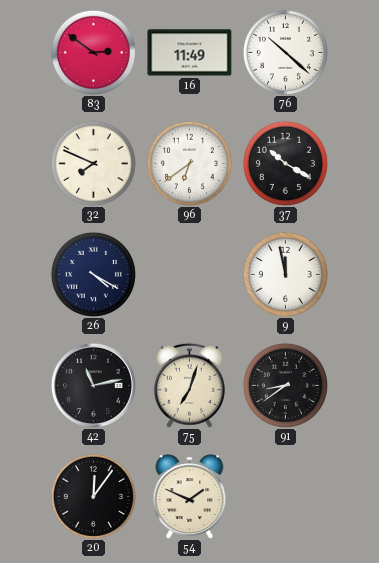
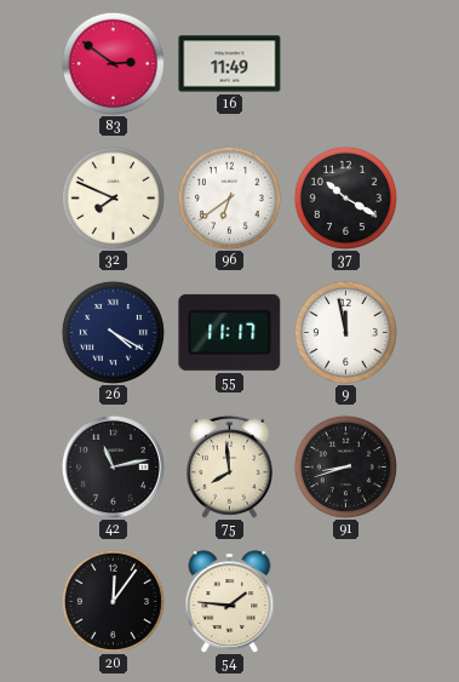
76: 10:22 -> none
55: none -> 11:17
75: 7:03 -> 7:59
91: 8:39 -> 8:42
54: 1:49 -> 1:46
